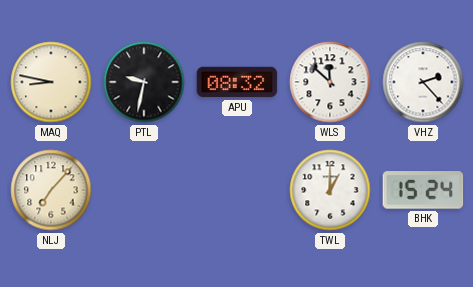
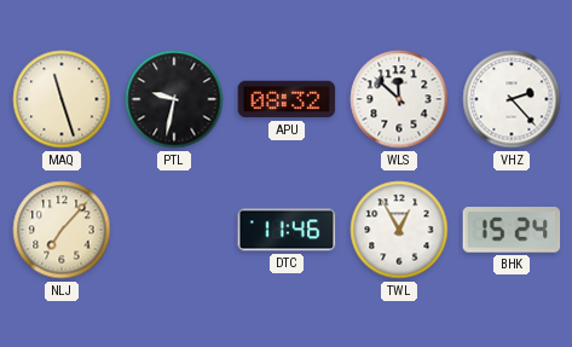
MAQ: 8:47 -> 11:27
DTC: none -> 11:46
TWL: 1:00 -> 12:55
